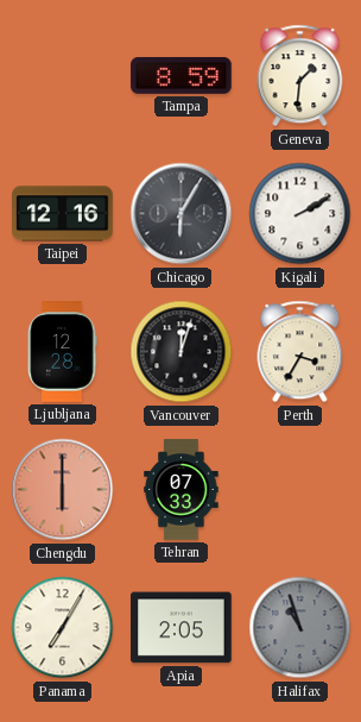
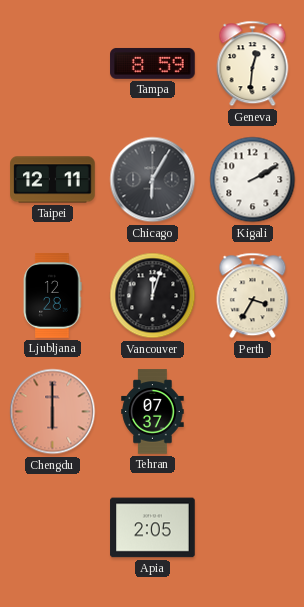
Geneva: 1:31 -> 12:31
Taipei: 12:16 -> 12:11
Tehran: 07:33 -> 07:37
Panama: 7:05 -> none
Halifax: 10:57 -> none
